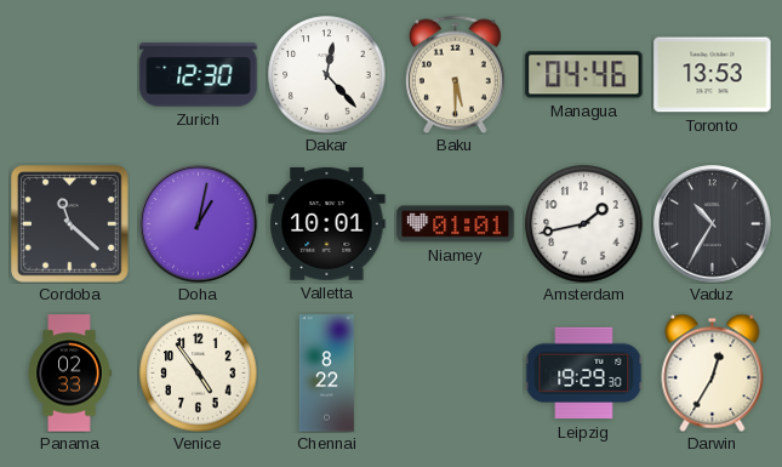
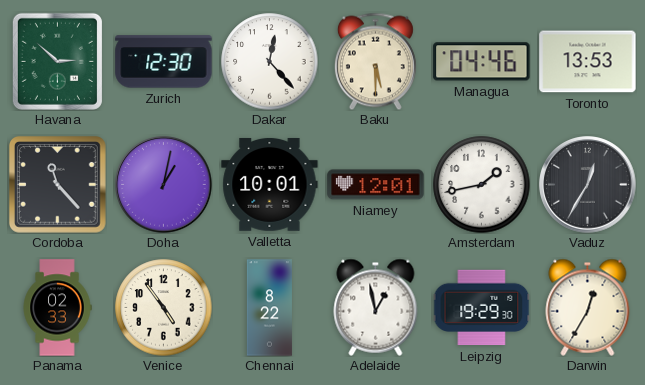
Havana: none -> 2:52
Cordoba: 11:22 -> 11:23
Niamey: 01:01 -> 12:01
Vaduz: 10:35 -> 12:35
Adelaide: none -> 12:58
